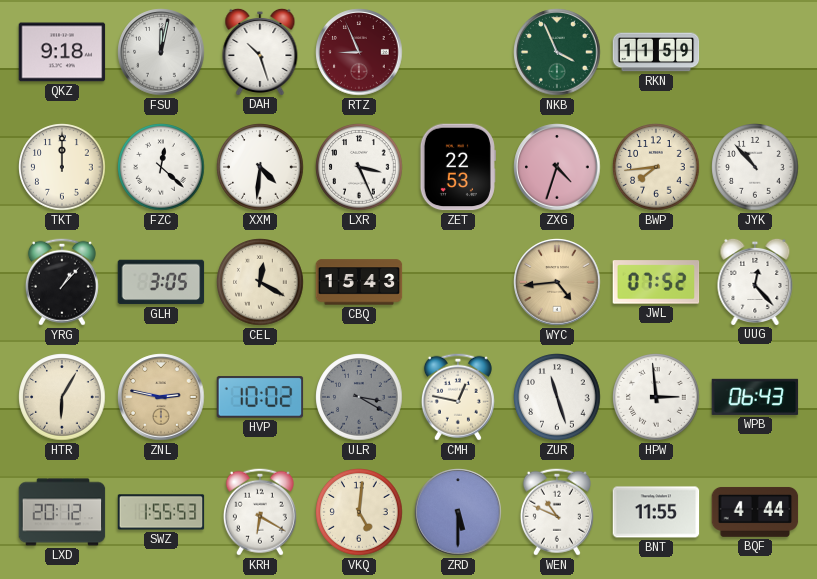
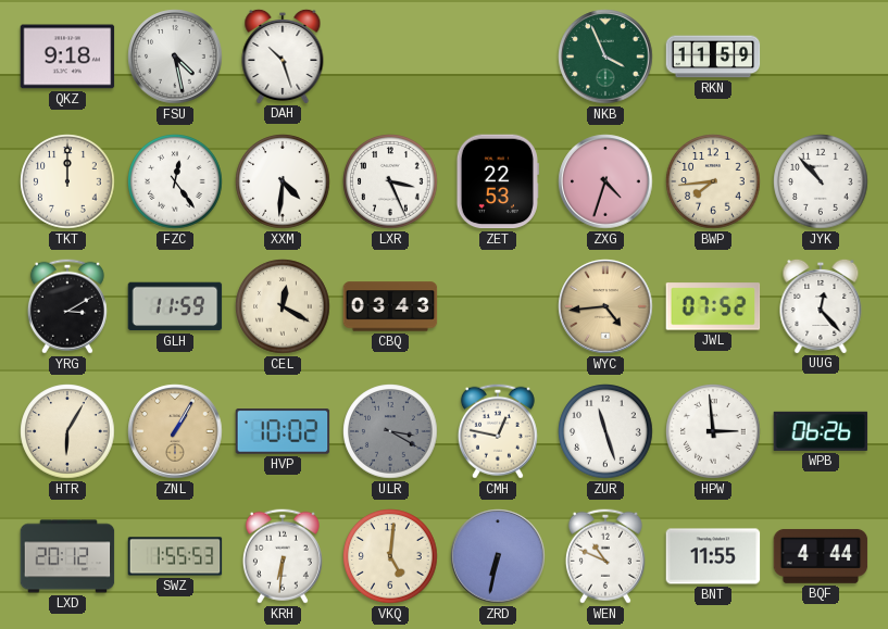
FSU: 12:02 -> 4:28
RTZ: 8:56 -> none
FZC: 12:22 -> 12:24
YRG: 1:07 -> 3:10
GLH: 3:05 -> 11:59
CBQ: 15:43 -> 03:43
ZNL: 2:47 -> 1:05
WPB: 06:43 -> 06:26
KRH: 6:20 -> 6:31
ZRD: 5:30 -> 6:32
